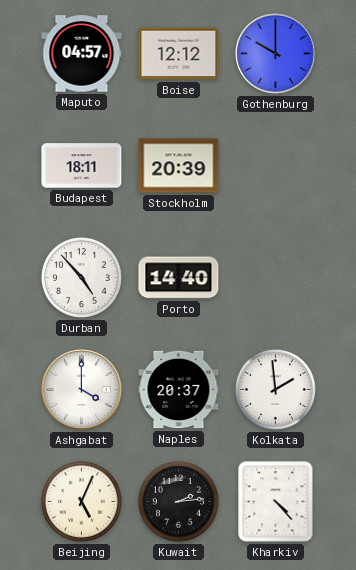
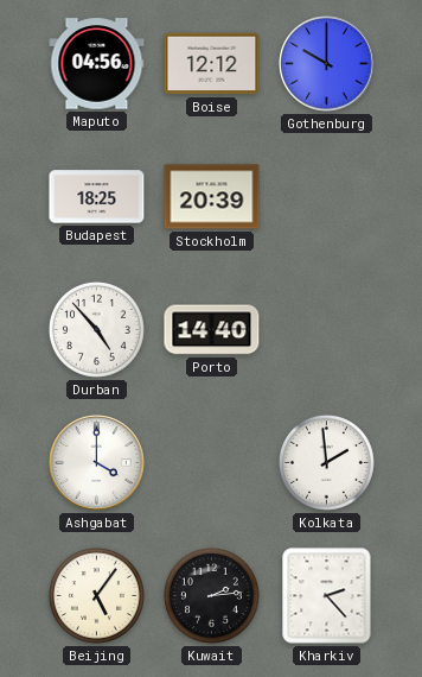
Maputo: 04:57 -> 04:56
Budapest: 18:11 -> 18:25
Naples: 20:37 -> none
Beijing: 5:04 -> 5:06
Kharkiv: 4:23 -> 2:23
